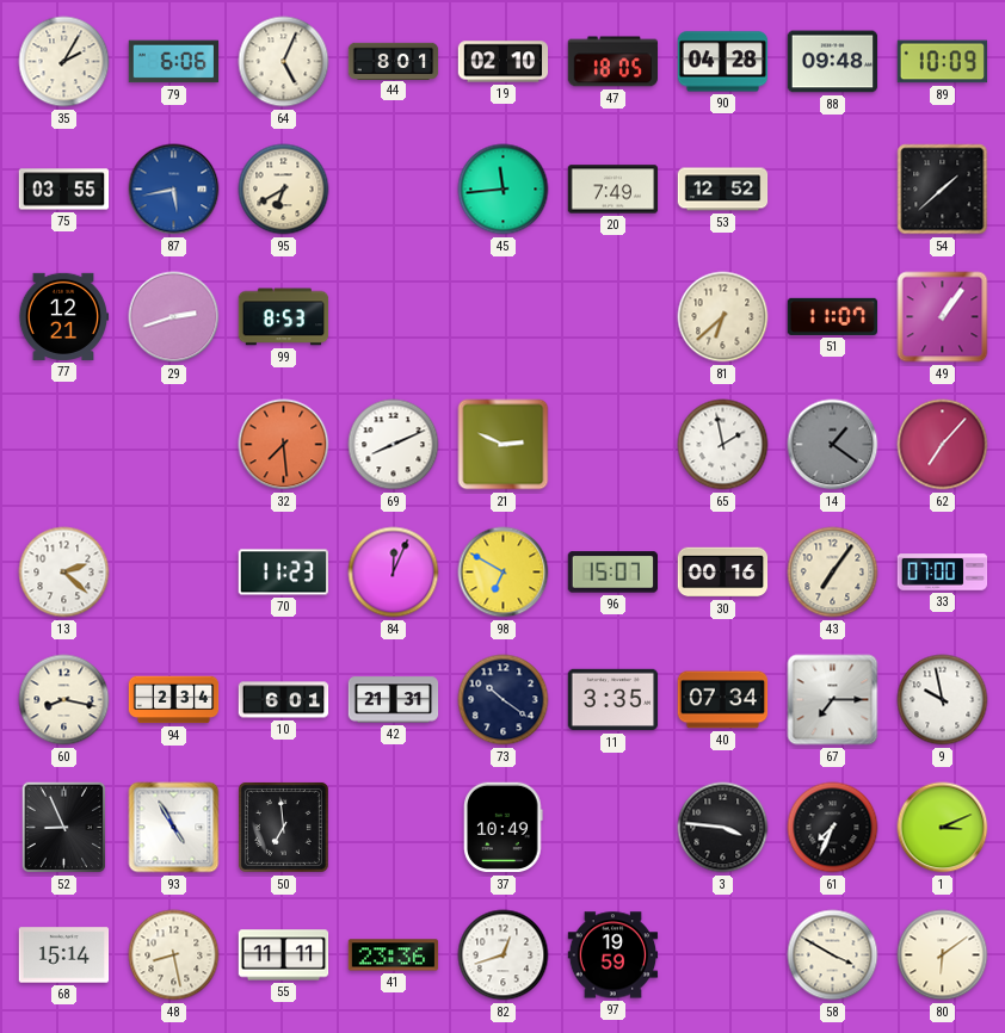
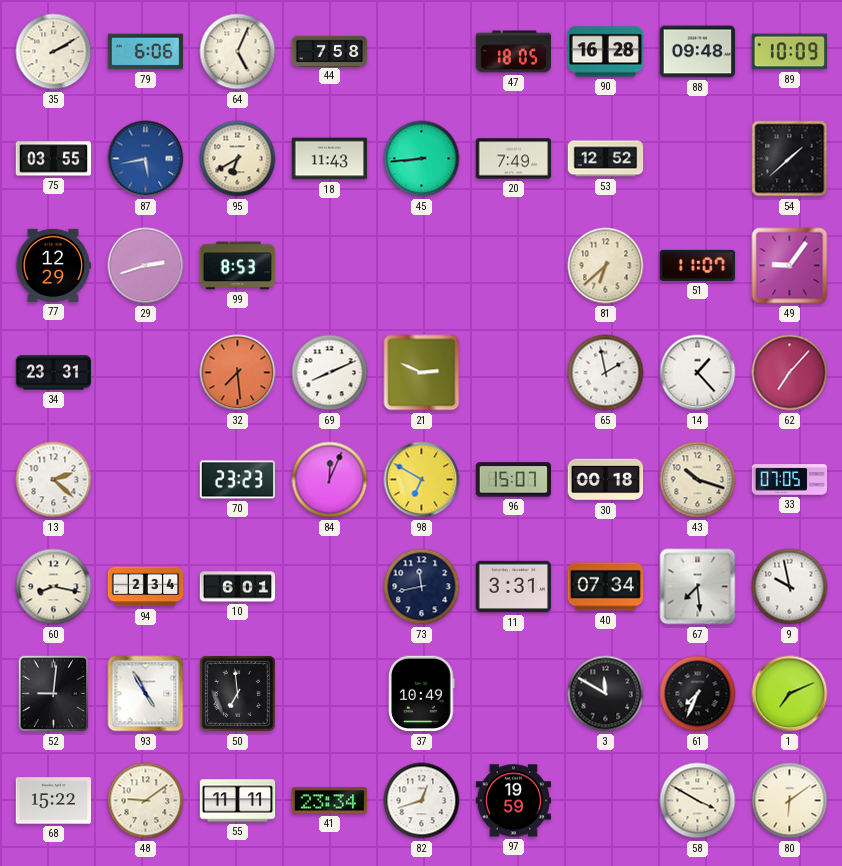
35: 2:05 -> 2:10
44: 8:01 -> 7:58
19: 02:10 -> none
90: 04:28 -> 16:28
18: none -> 11:43
45: 11:44 -> 8:44
77: 12:21 -> 12:29
49: 1:06 -> 9:06
34: none -> 23:31
14: 1:21 -> 1:23
14 dial: grey -> white
70: 11:23 -> 23:23
30: 00:16 -> 00:18
43: 7:06 -> 10:18
33: 07:00 -> 07:05
42: 21:31 -> none
73: 10:21 -> 11:43
11: 3:35 -> 3:31
67: 7:15 -> 7:29
52: 8:56 -> 9:01
3: 3:46 -> 11:50
1: 3:11 -> 7:11
68: 15:14 -> 15:22
48: 8:28 -> 9:09
41: 23:36 -> 23:34
